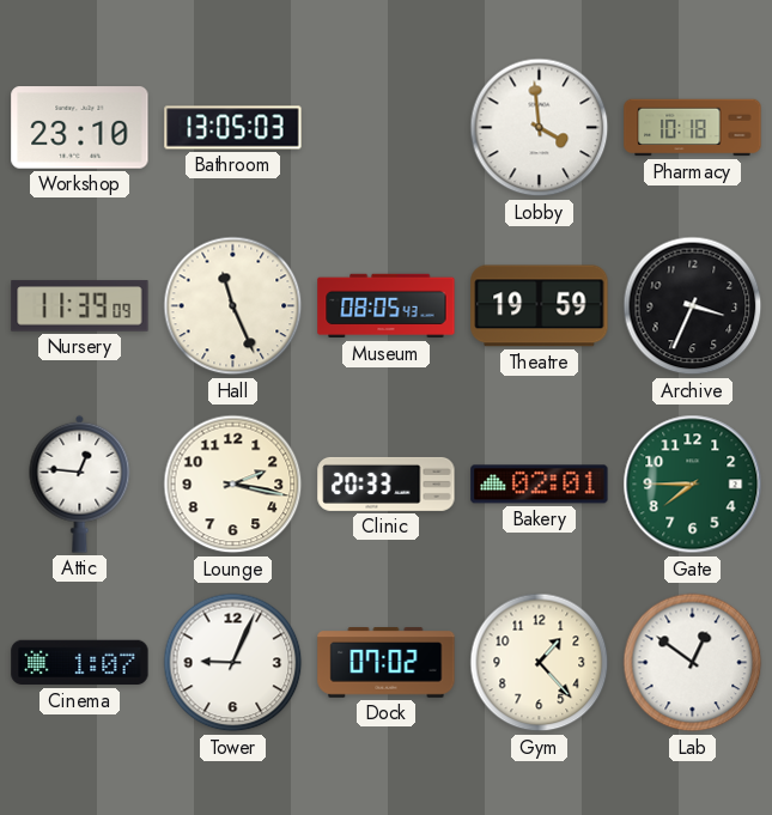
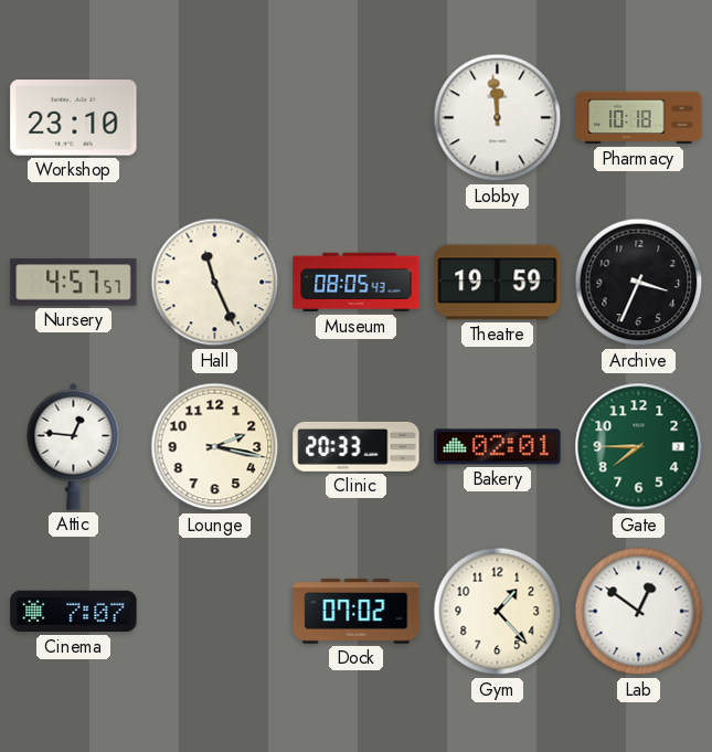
Bathroom: 13:05 -> none
Lobby: 3:59 -> 11:59
Nursery: 11:39 -> 4:57
Cinema: 1:07 -> 7:07
Tower: 9:04 -> none
